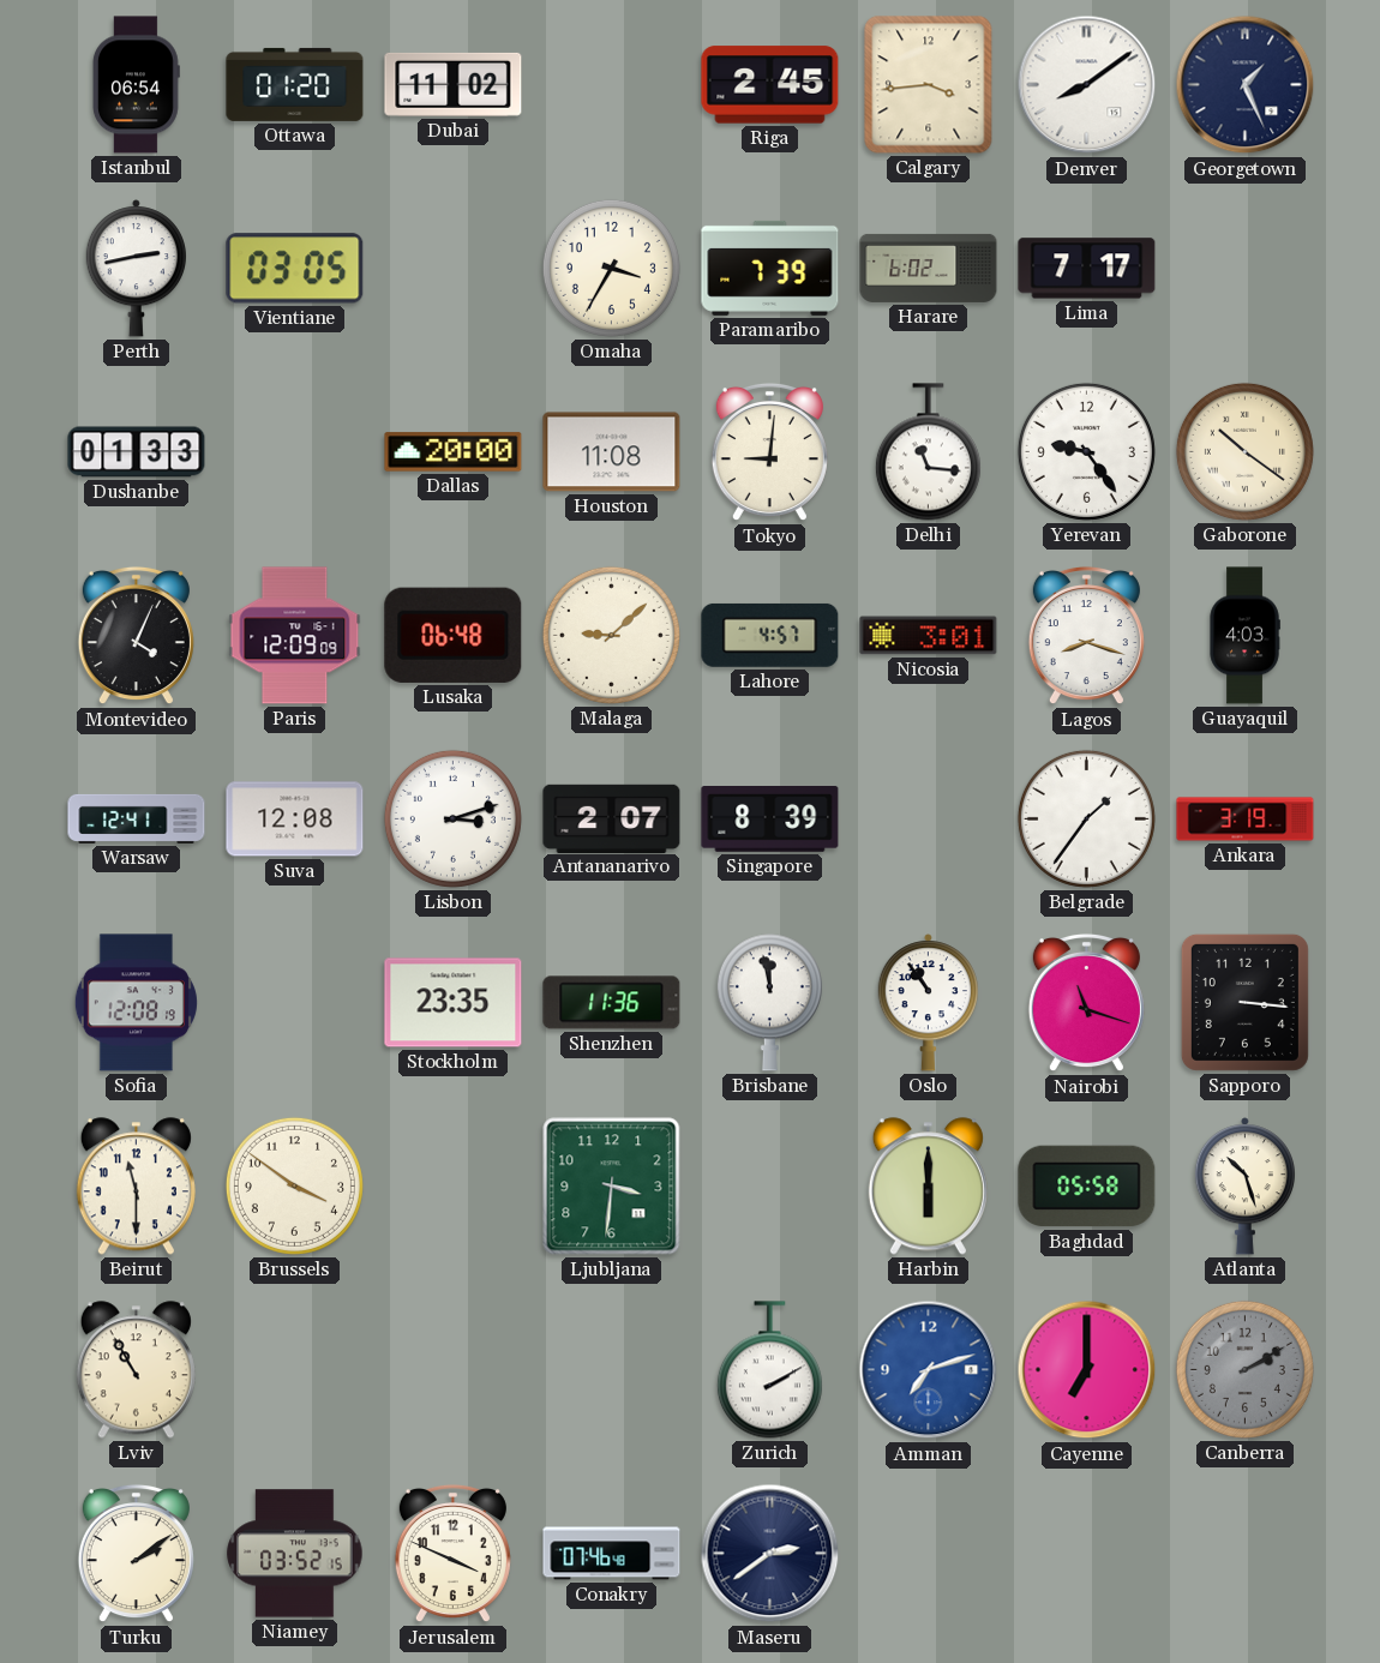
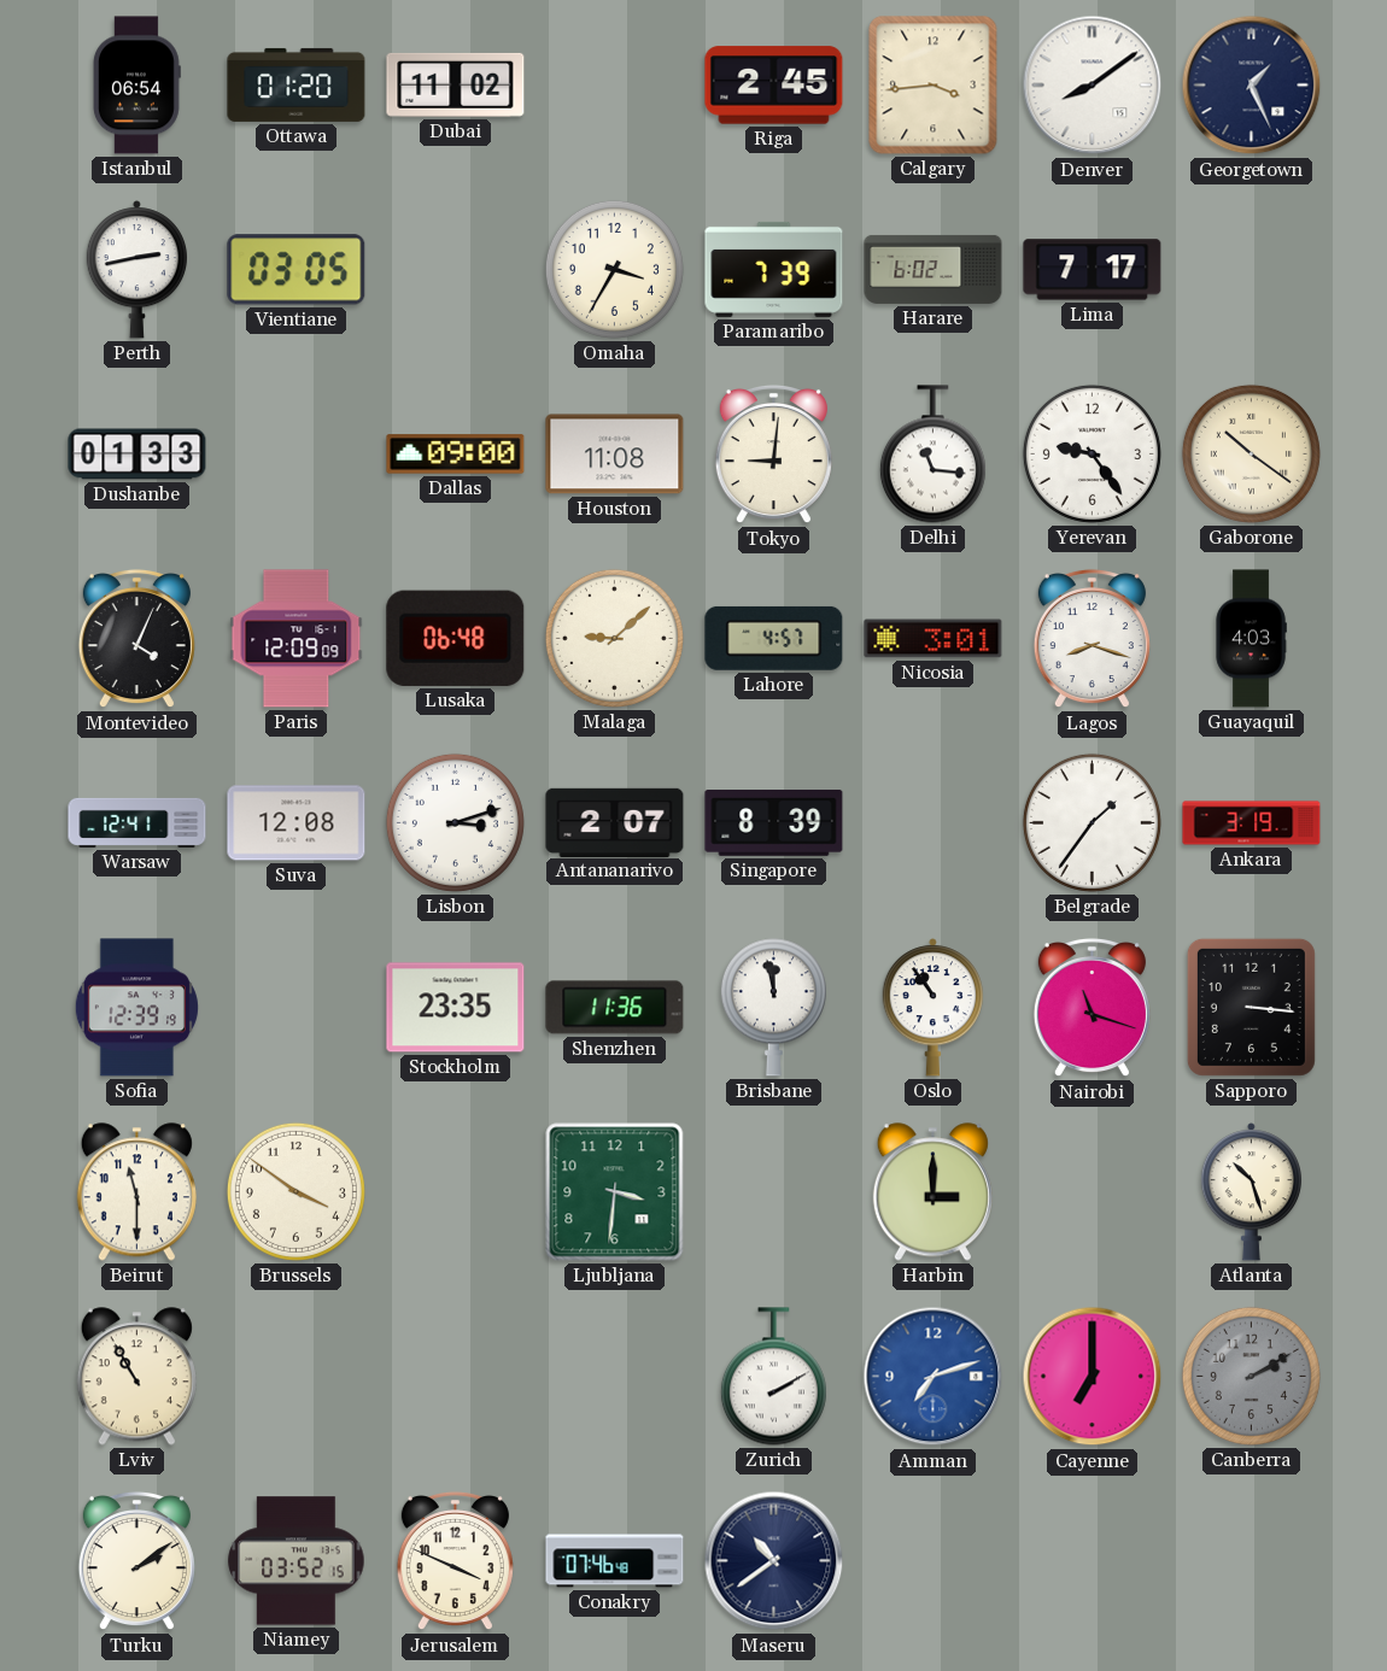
Dallas: 20:00 -> 09:00
Sofia: 12:08 -> 12:39
Harbin: 6:00 -> 3:00
Baghdad: 05:58 -> none
Maseru: 2:39 -> 10:39
